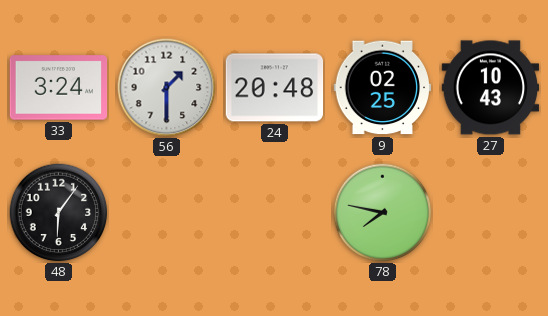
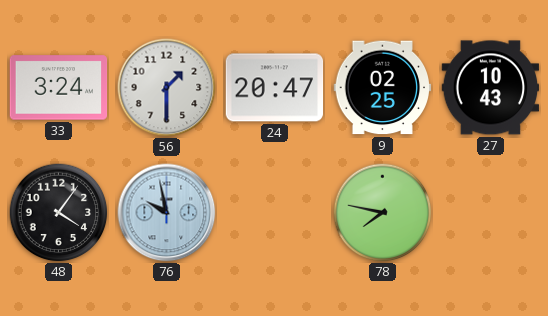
24: 20:48 -> 20:47
48: 6:06 -> 4:06
76: none -> 9:58
